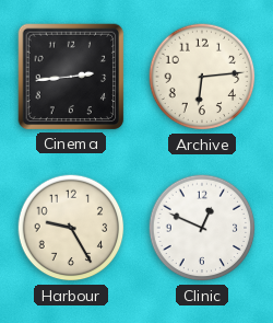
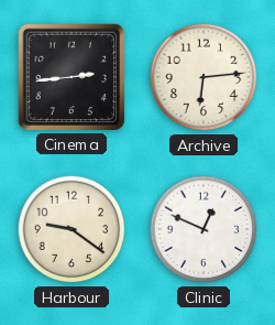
Harbour: 9:25 -> 9:21
